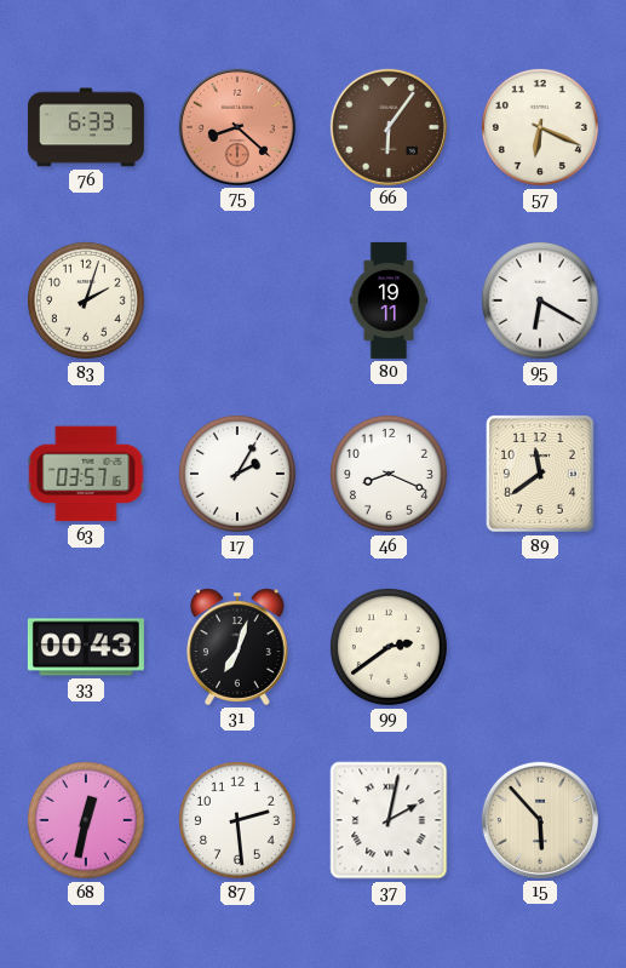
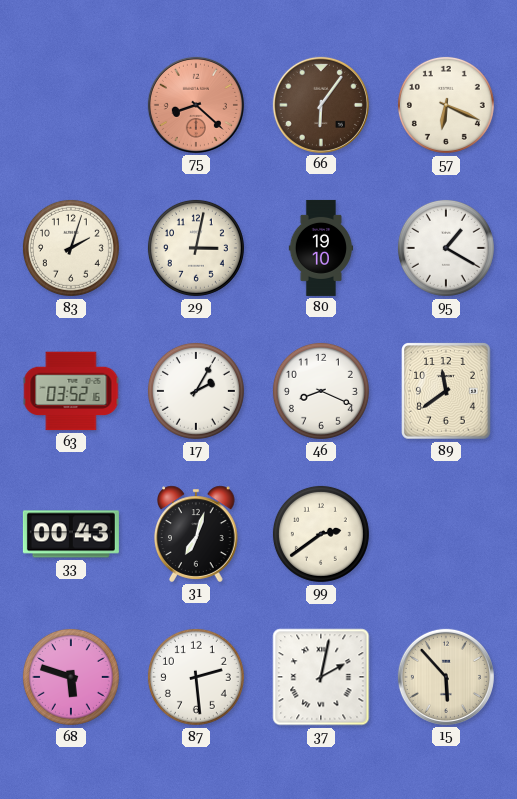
76: 6:33 -> none
29: none -> 3:02
80: 19:11 -> 19:10
95: 6:20 -> 1:20
63: 03:57 -> 03:52
68: 12:32 -> 5:48
